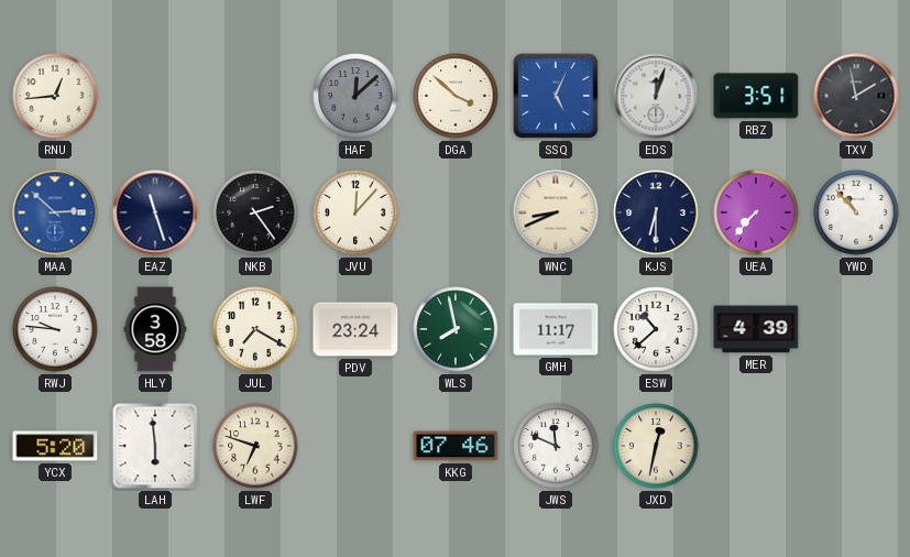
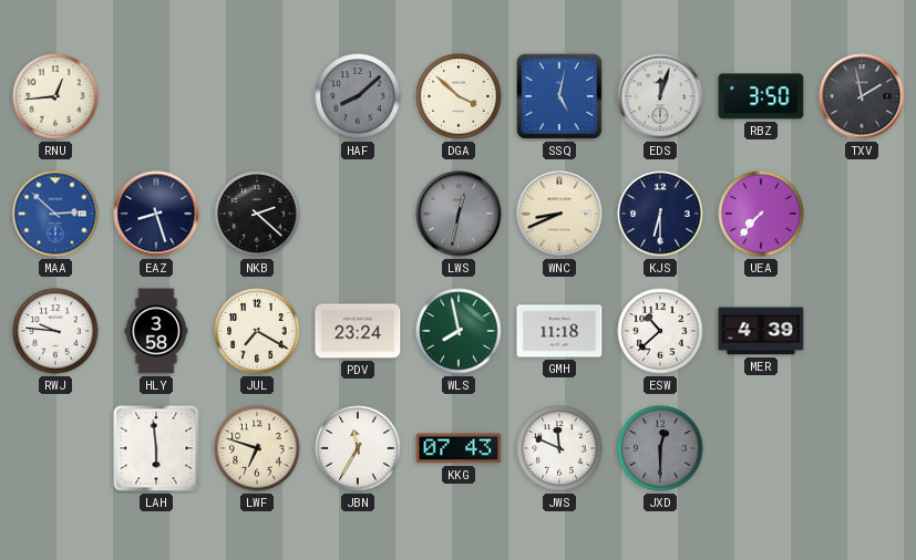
HAF: 12:08 -> 8:08
SSQ: 5:04 -> 5:02
RBZ: 3:51 -> 3:50
EAZ: 11:27 -> 8:27
NKB: 2:24 -> 2:22
JVU: 12:07 -> none
LWS: none -> 12:32
YWD: 10:53 -> none
GMH: 11:17 -> 11:18
YCX: 5:20 -> none
JBN: none -> 11:35
KKG: 07:46 -> 07:43
JXD: 12:32 -> 12:30
JXD dial: cream -> grey
